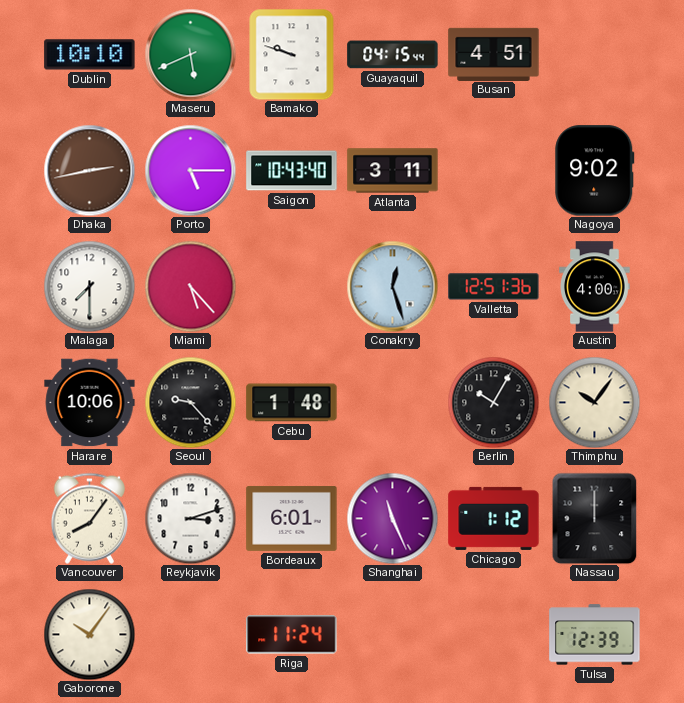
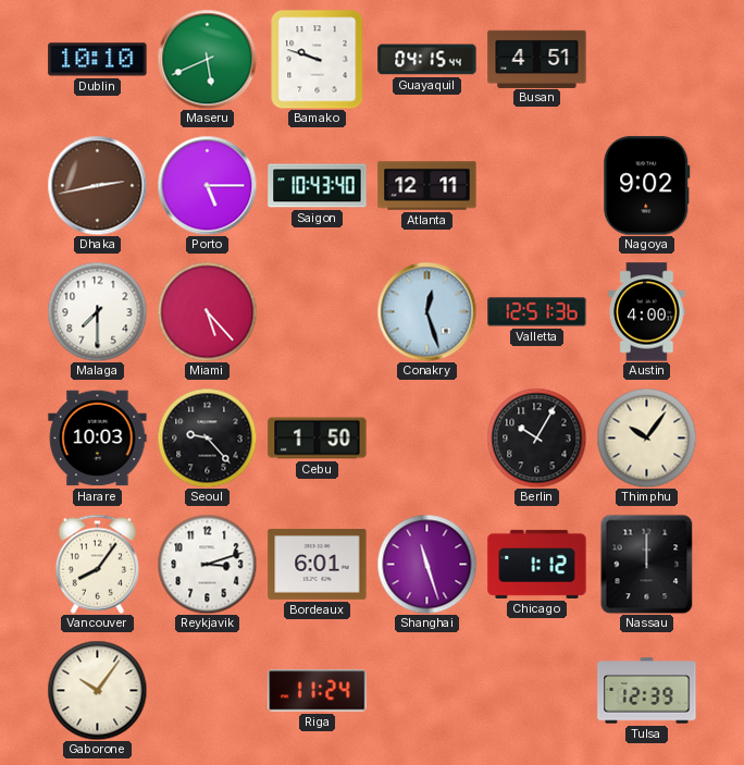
Atlanta: 3:11 -> 12:11
Harare: 10:06 -> 10:03
Cebu: 1:48 -> 1:50
Shanghai: 11:26 -> 11:27
